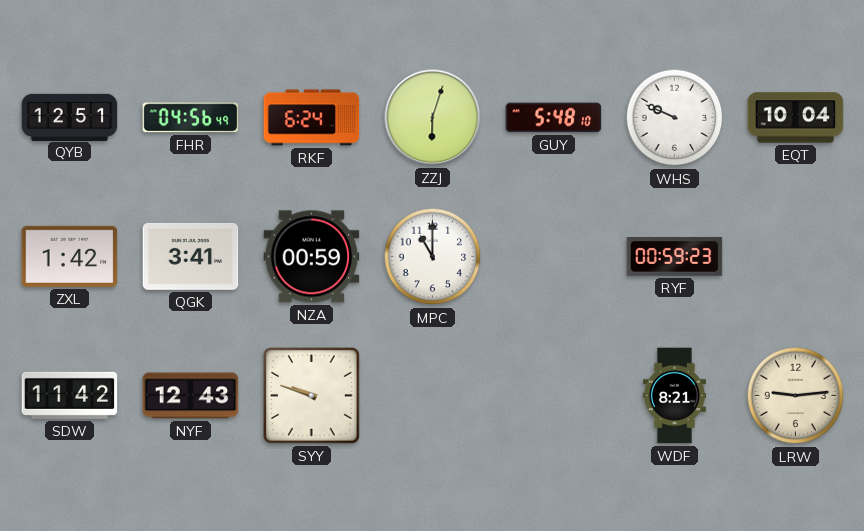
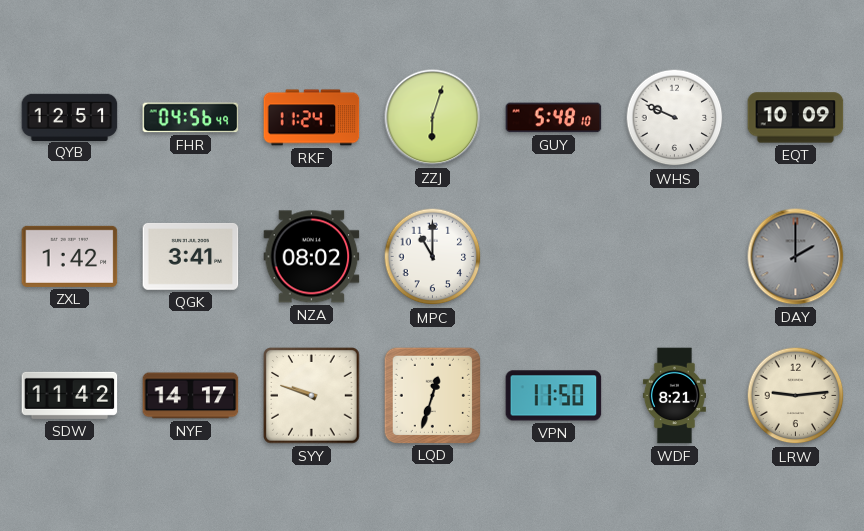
RKF: 6:24 -> 11:24
EQT: 10:04 -> 10:09
NZA: 00:59 -> 08:02
RYF: 00:59 -> none
DAY: none -> 2:00
NYF: 12:43 -> 14:17
LQD: none -> 12:33
VPN: none -> 11:50
